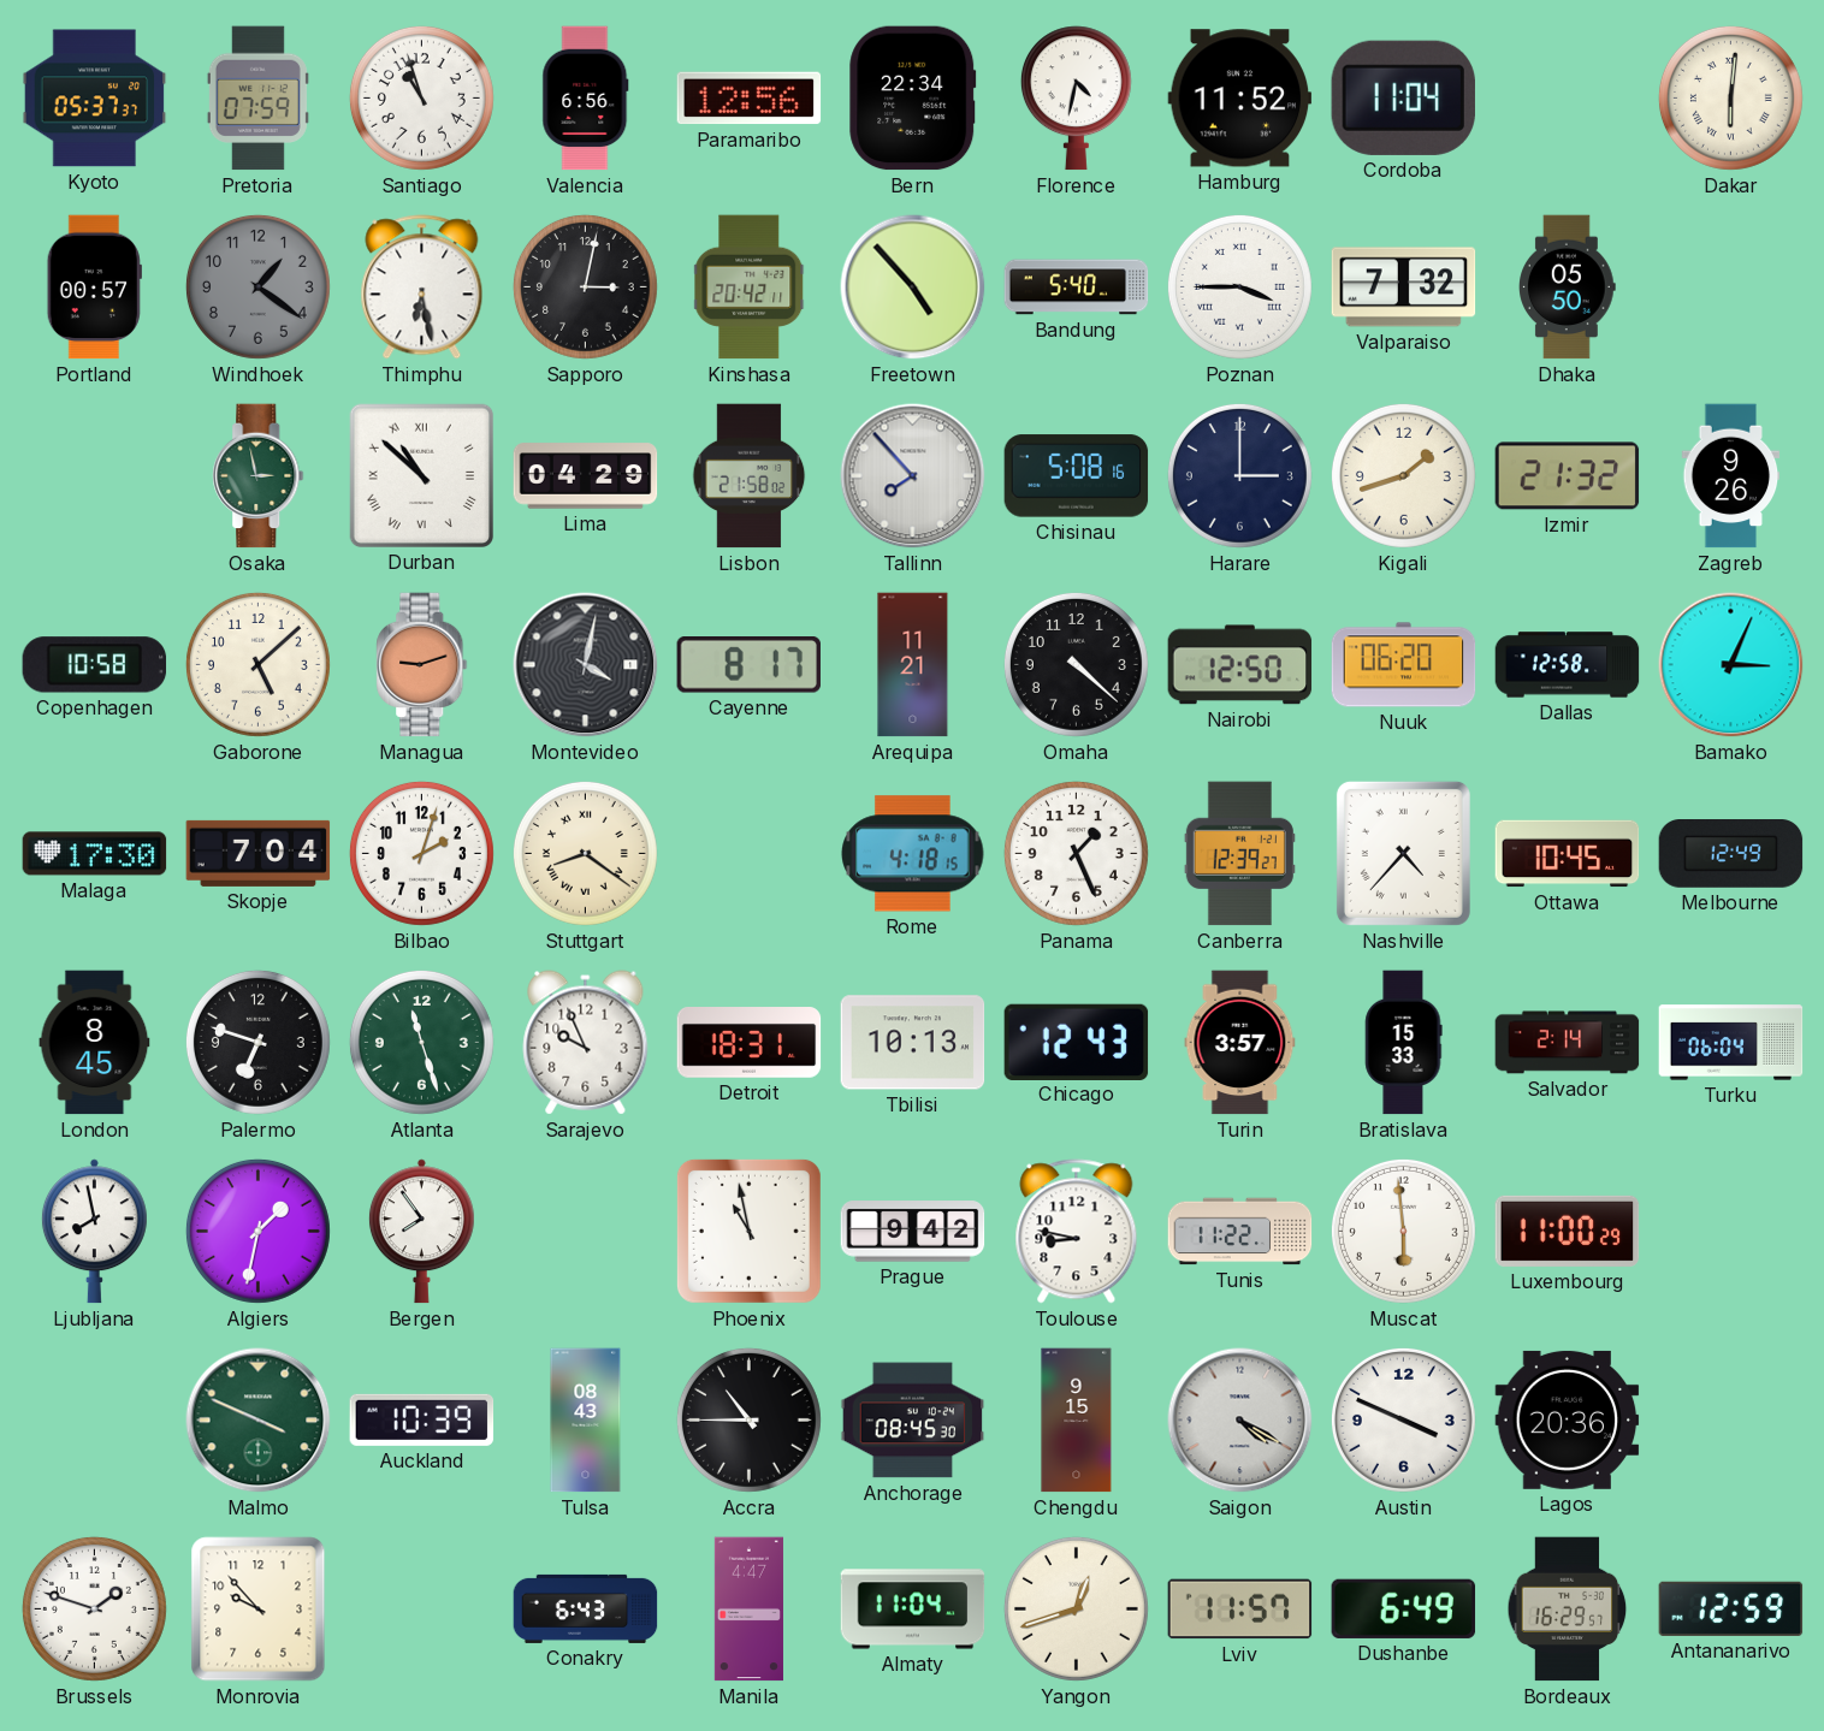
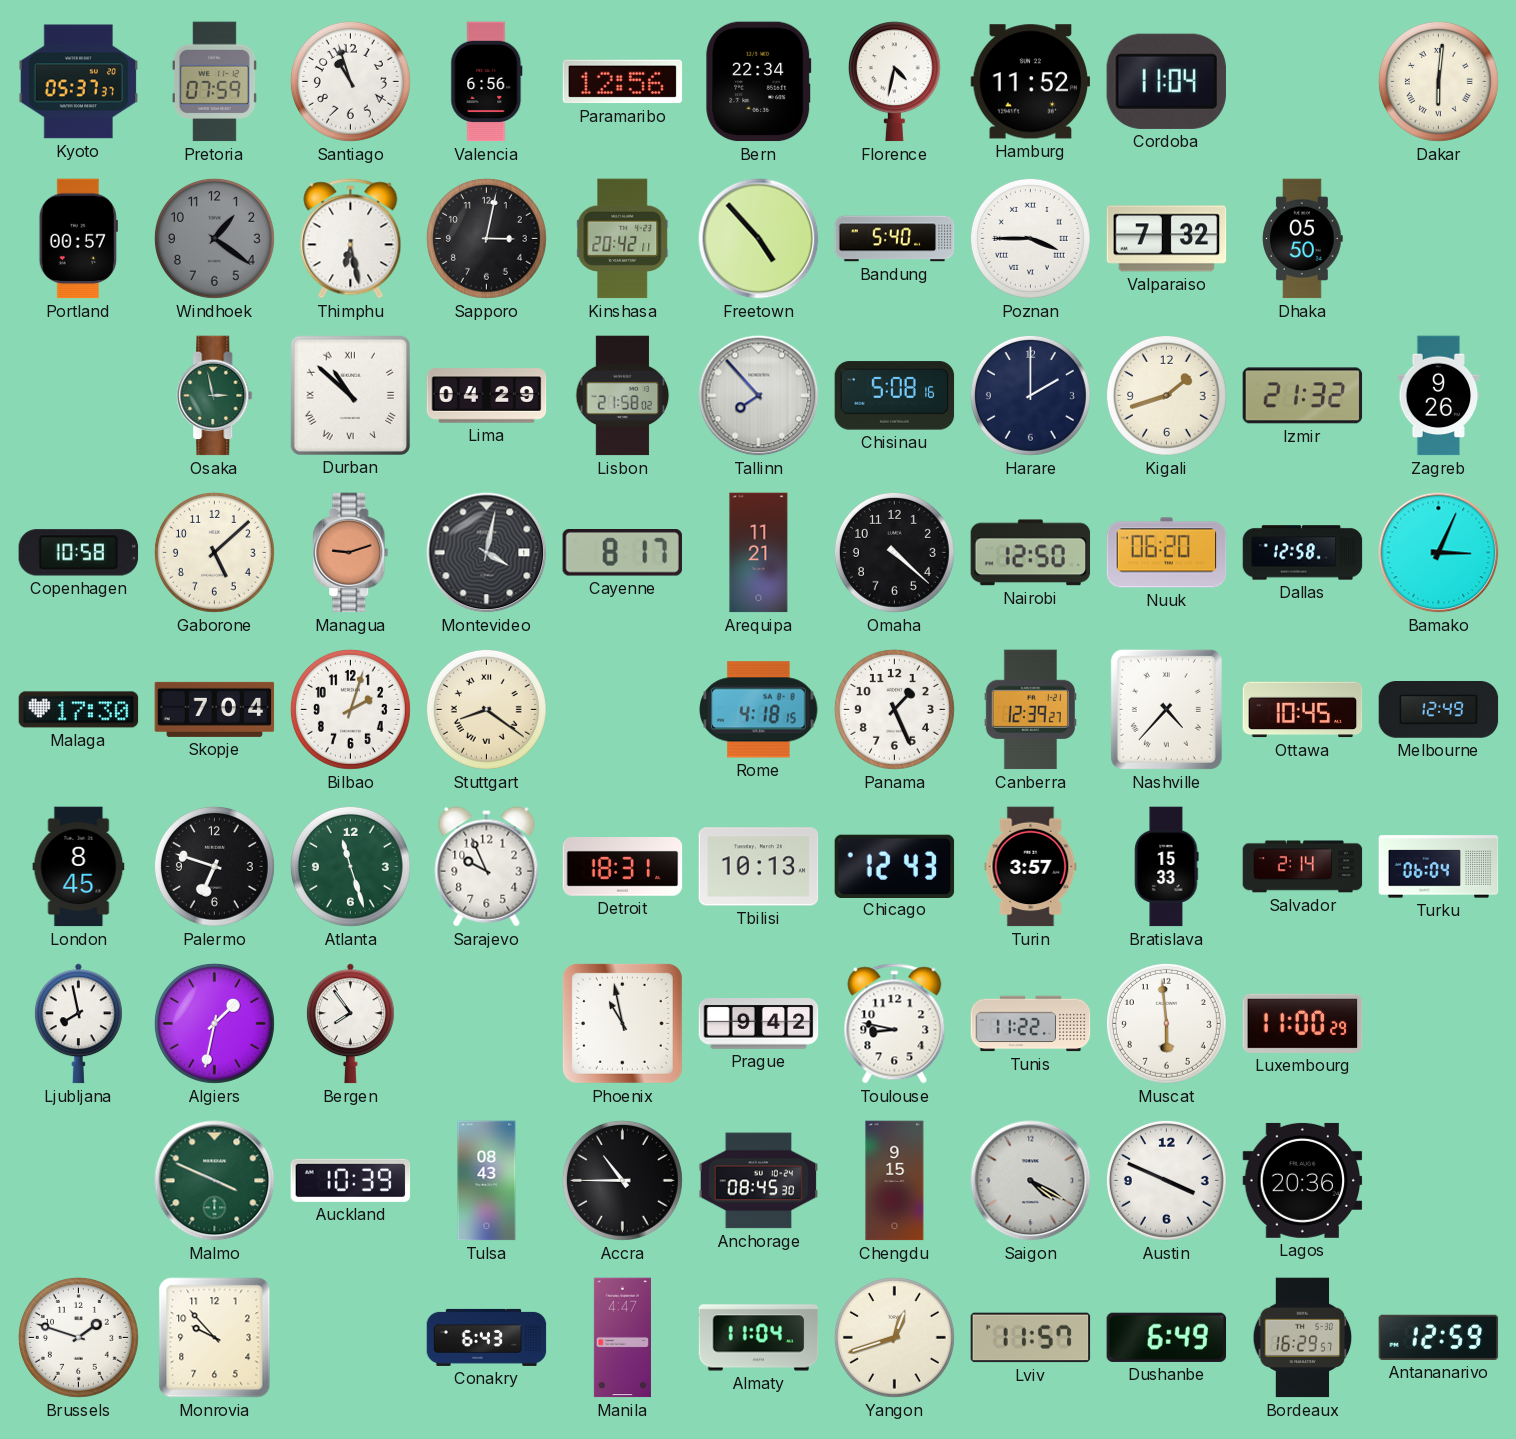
Harare: 3:00 -> 2:00
